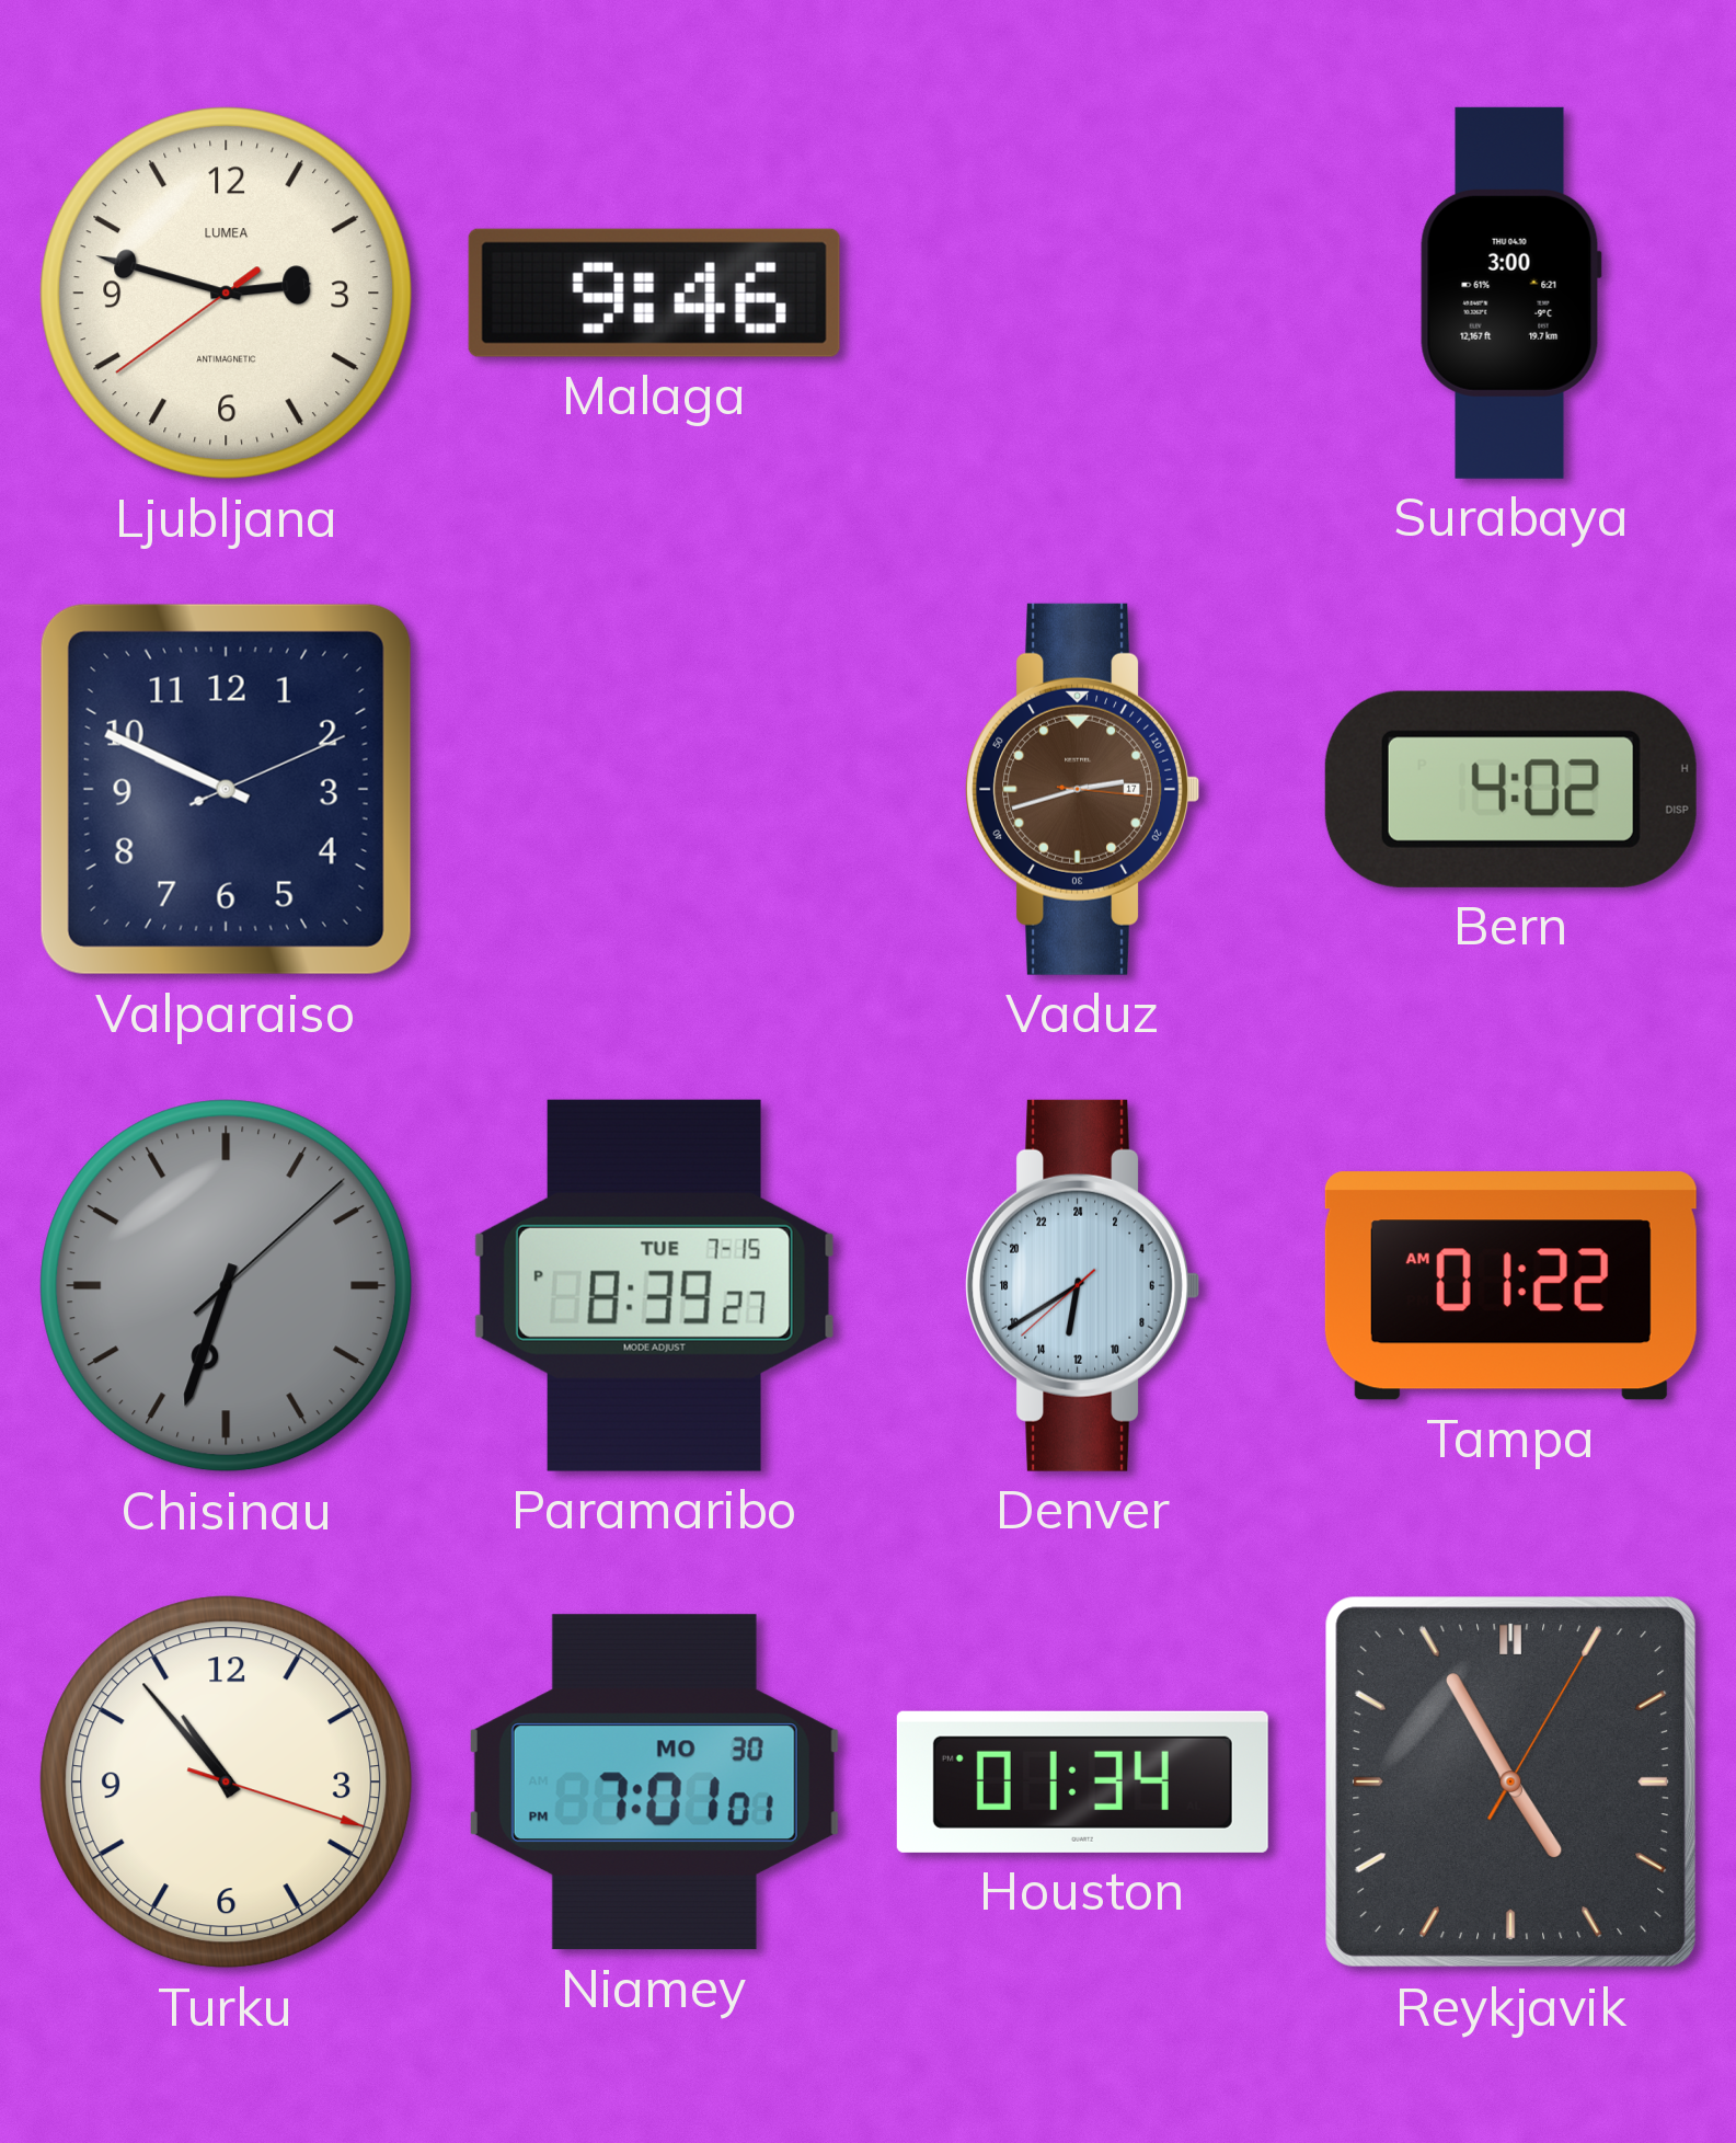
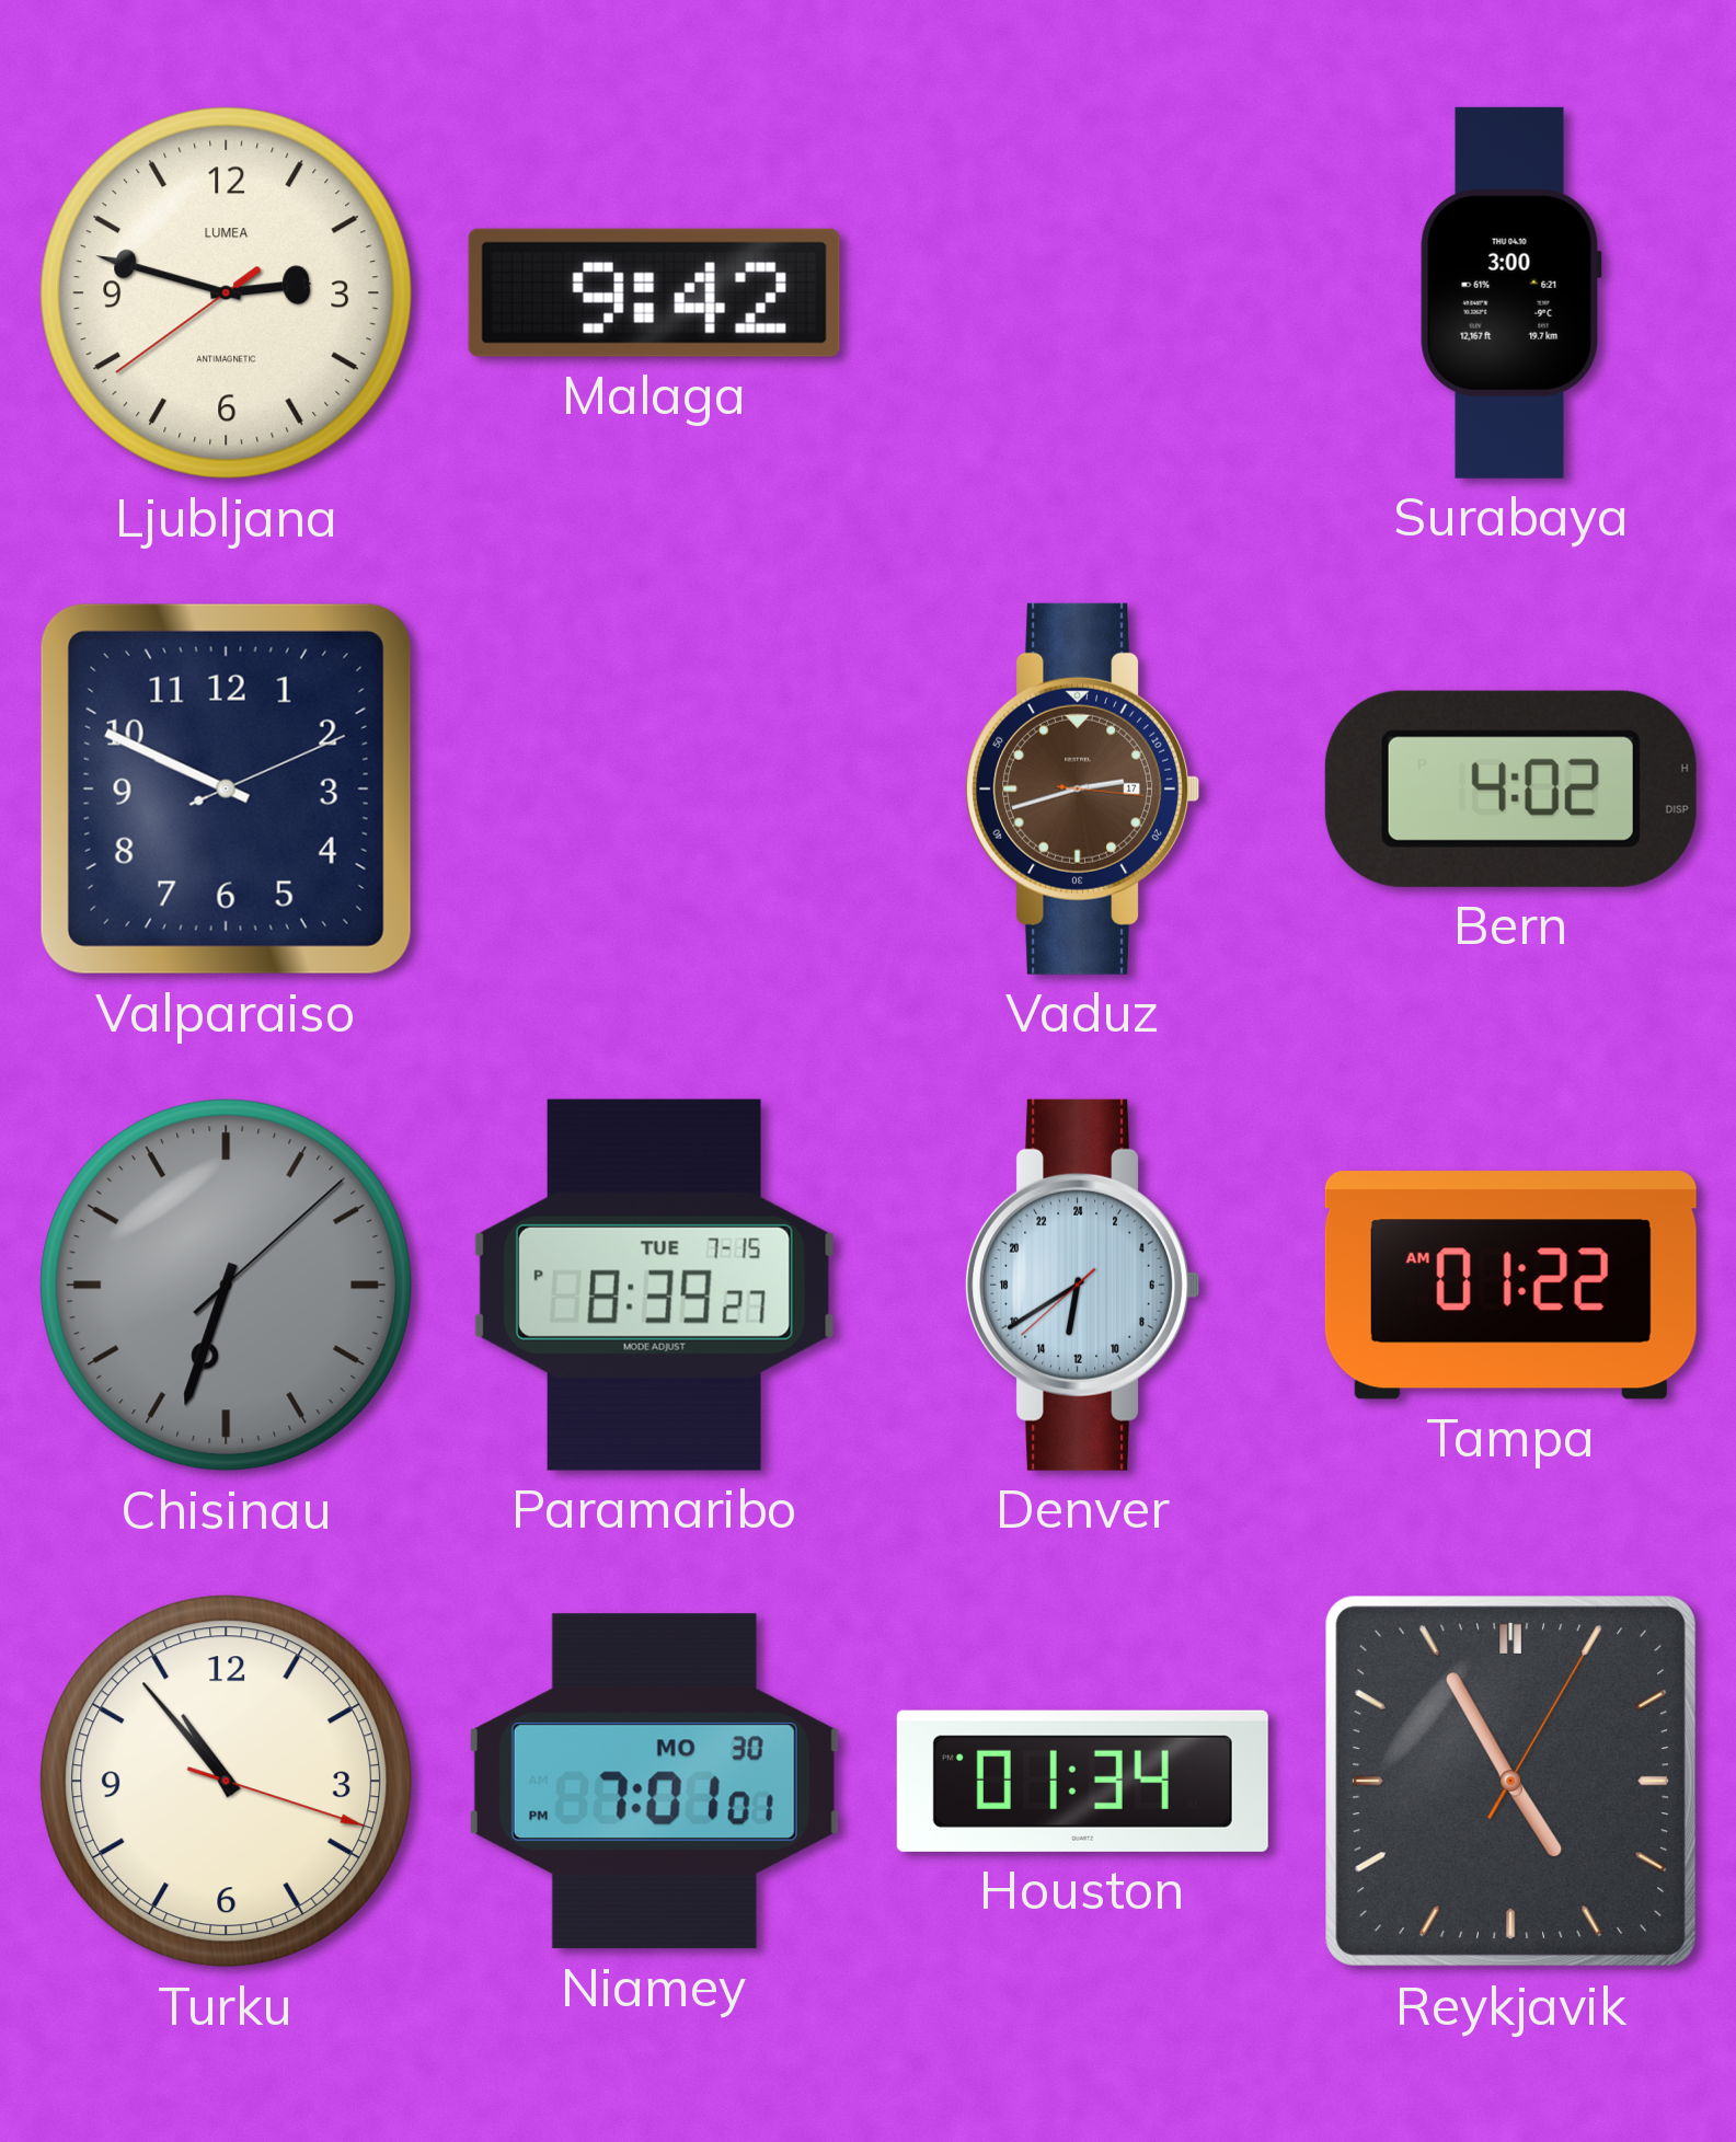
Malaga: 9:46 -> 9:42
